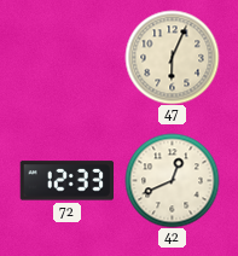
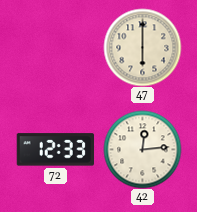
47: 6:04 -> 6:00
42: 12:41 -> 12:14
